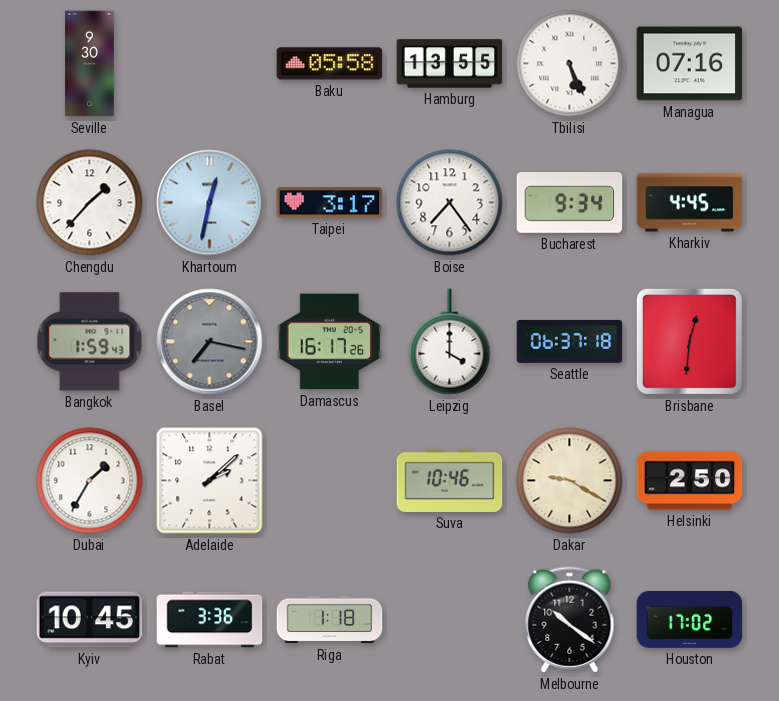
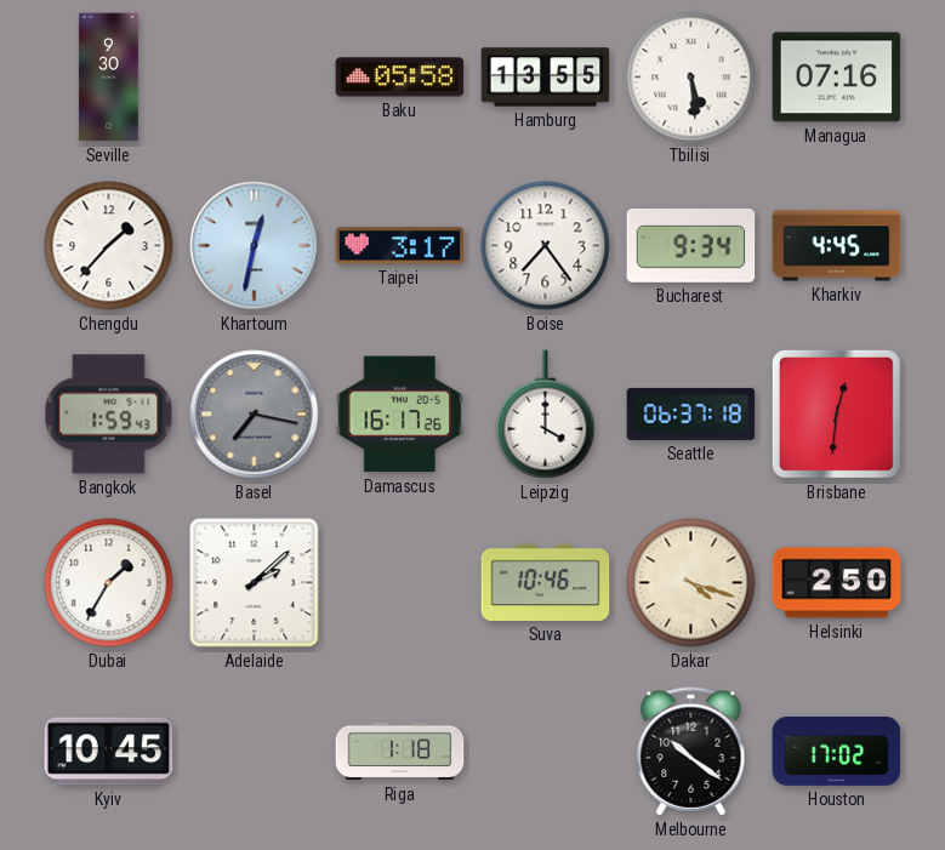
Tbilisi: 5:26 -> 5:29
Dakar: 9:20 -> 4:18
Rabat: 3:36 -> none
